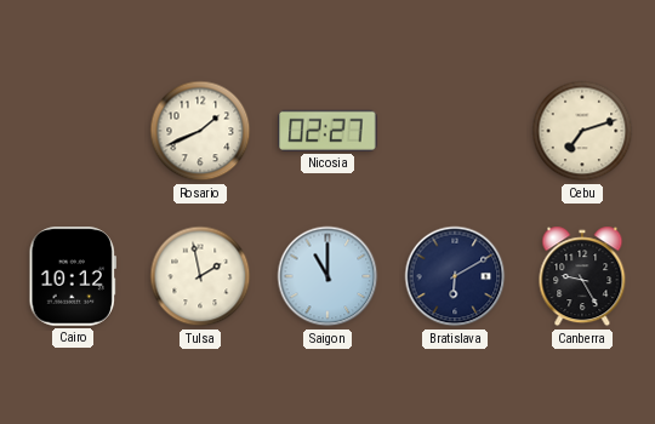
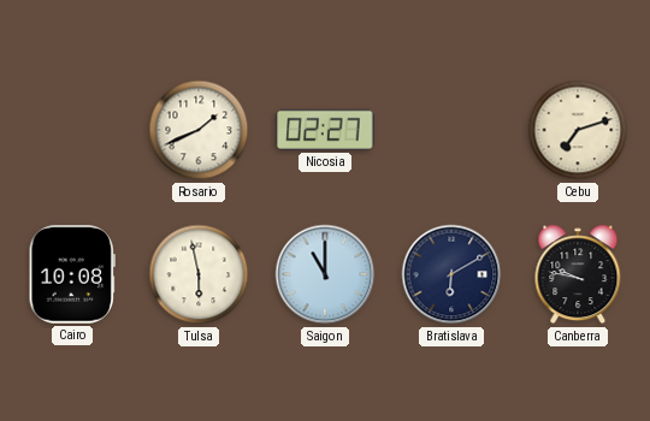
Cairo: 10:12 -> 10:08
Tulsa: 1:58 -> 5:58
Canberra: 9:25 -> 9:47
